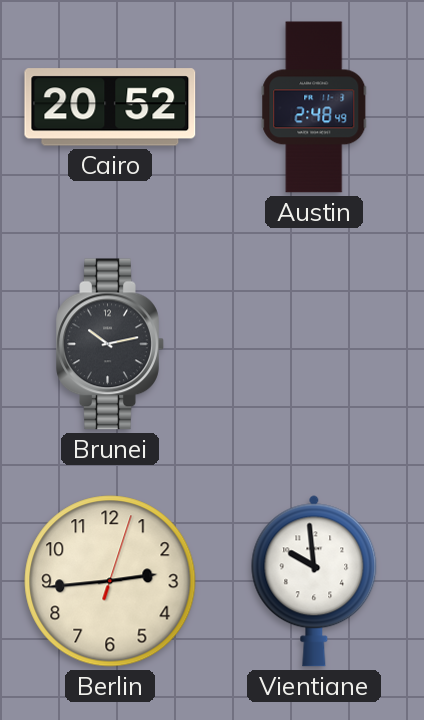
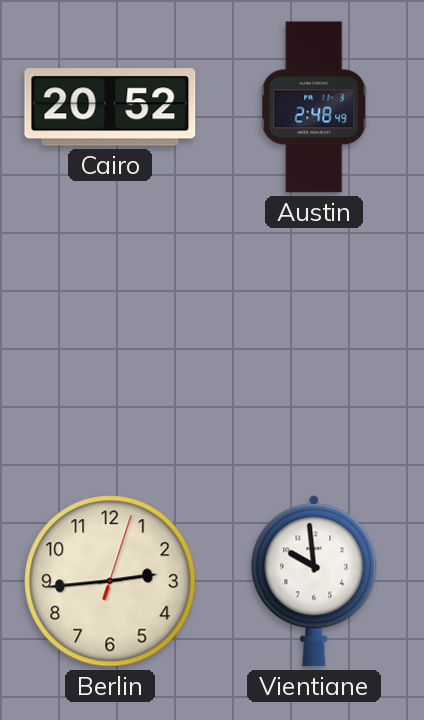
Brunei: 10:13 -> none
